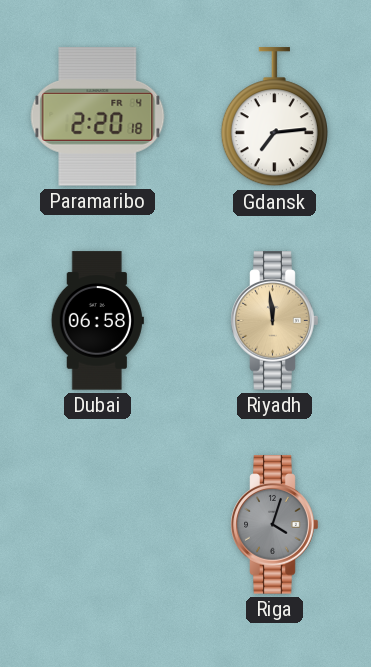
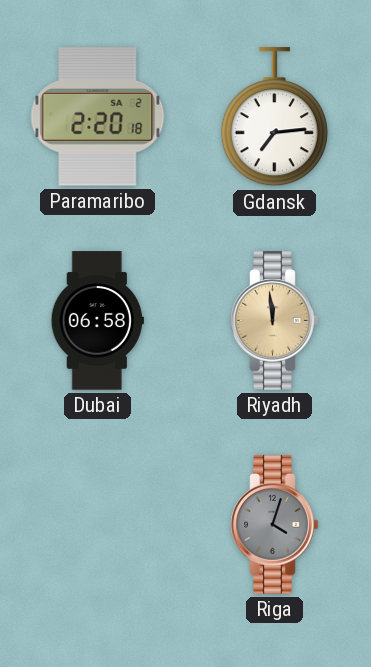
Paramaribo date: FR 4 -> SA 2
